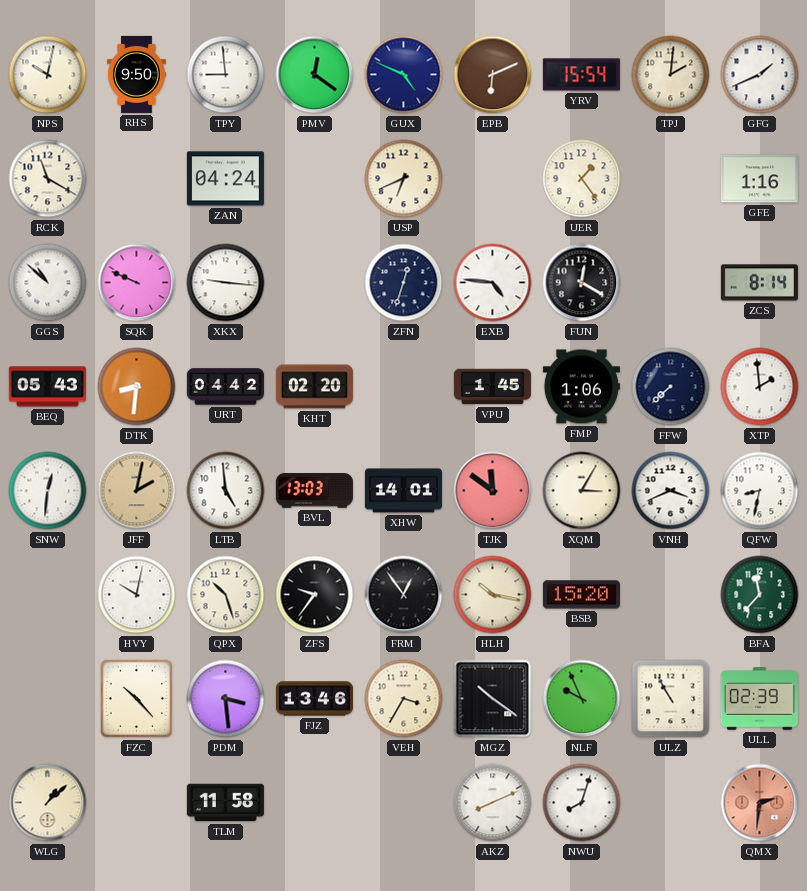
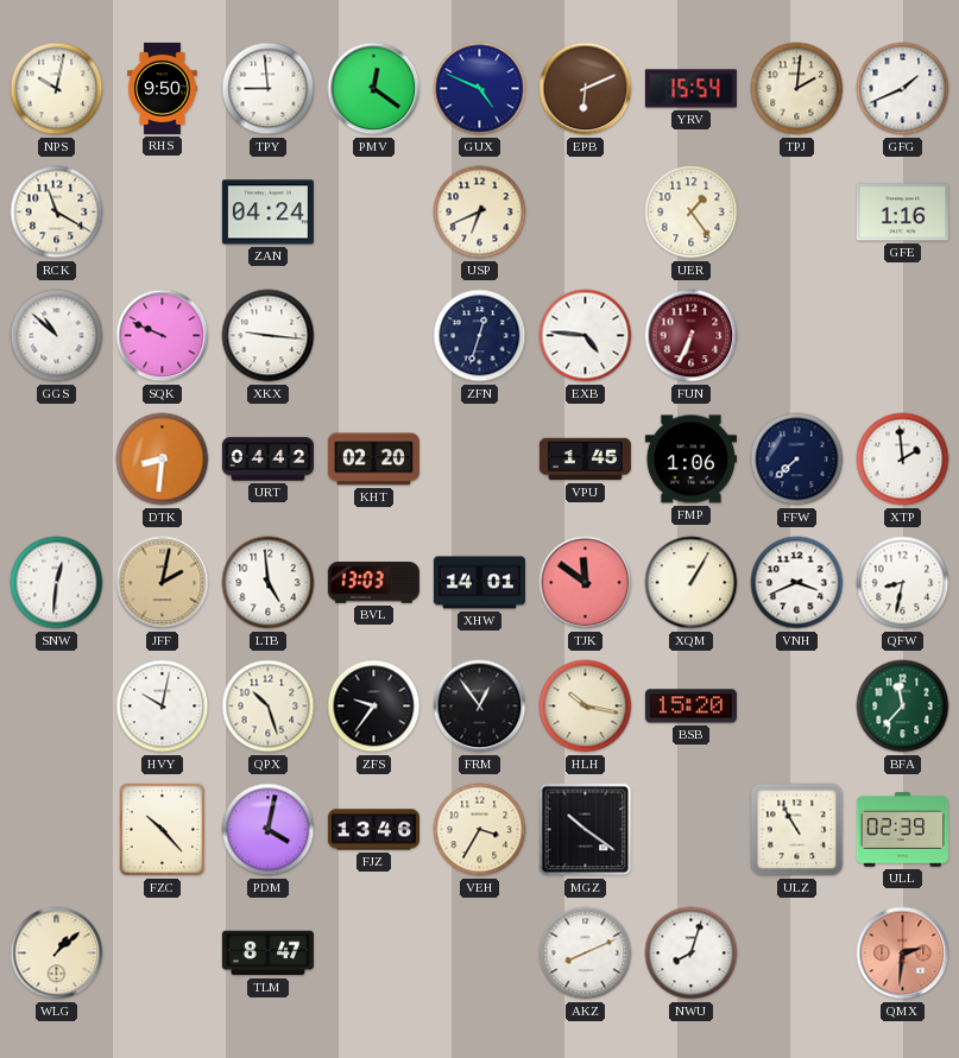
FUN: 12:20 -> 6:34
FUN dial: black -> burgundy
ZCS: 8:14 -> none
BEQ: 05:43 -> none
XQM: 3:05 -> 1:05
PDM: 3:29 -> 4:02
NLF: 9:56 -> none
TLM: 11:58 -> 8:47
